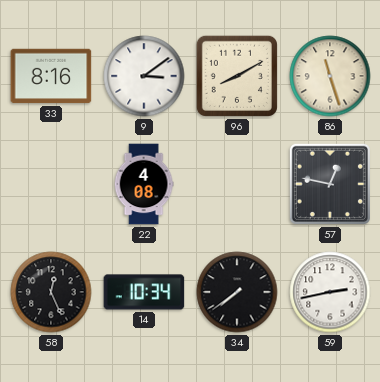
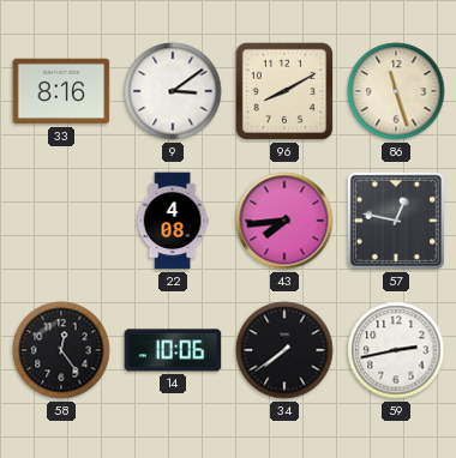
43: none -> 7:44
58: 12:26 -> 12:24
14: 10:34 -> 10:06
